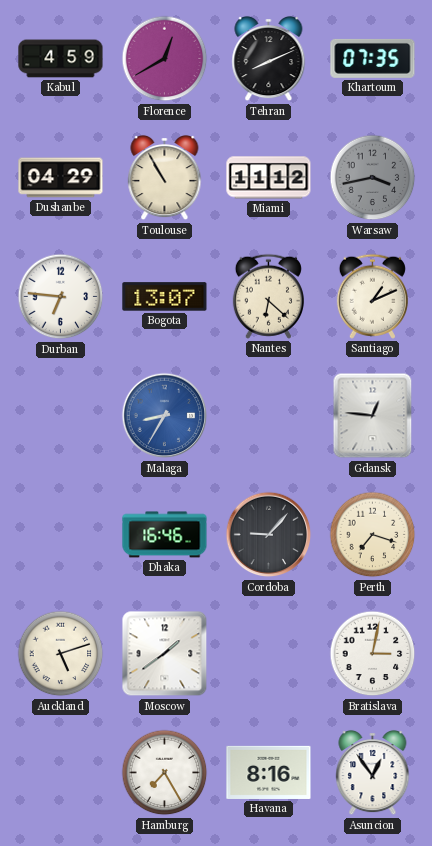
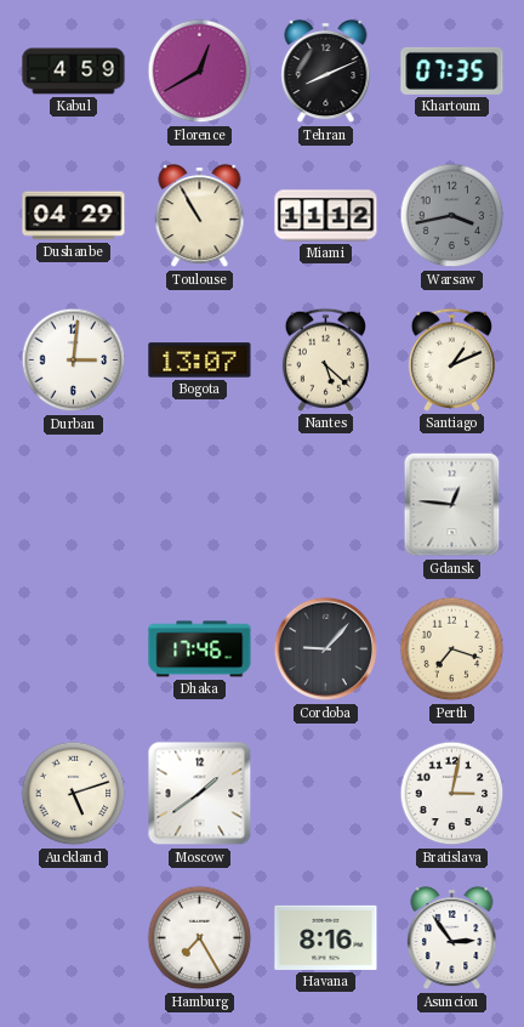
Durban: 6:46 -> 3:01
Nantes: 6:22 -> 5:22
Malaga: 8:35 -> none
Dhaka: 16:46 -> 17:46
Asuncion: 12:54 -> 2:54
